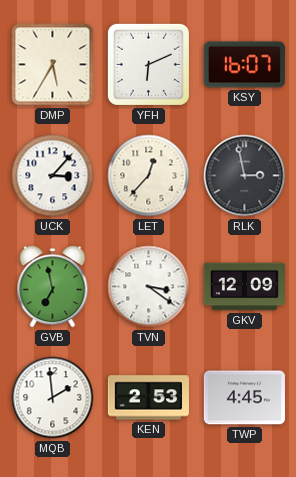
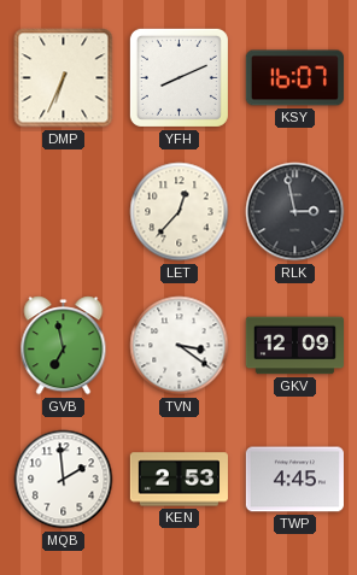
DMP: 5:35 -> 6:34
YFH: 6:11 -> 8:11
UCK: 3:07 -> none
